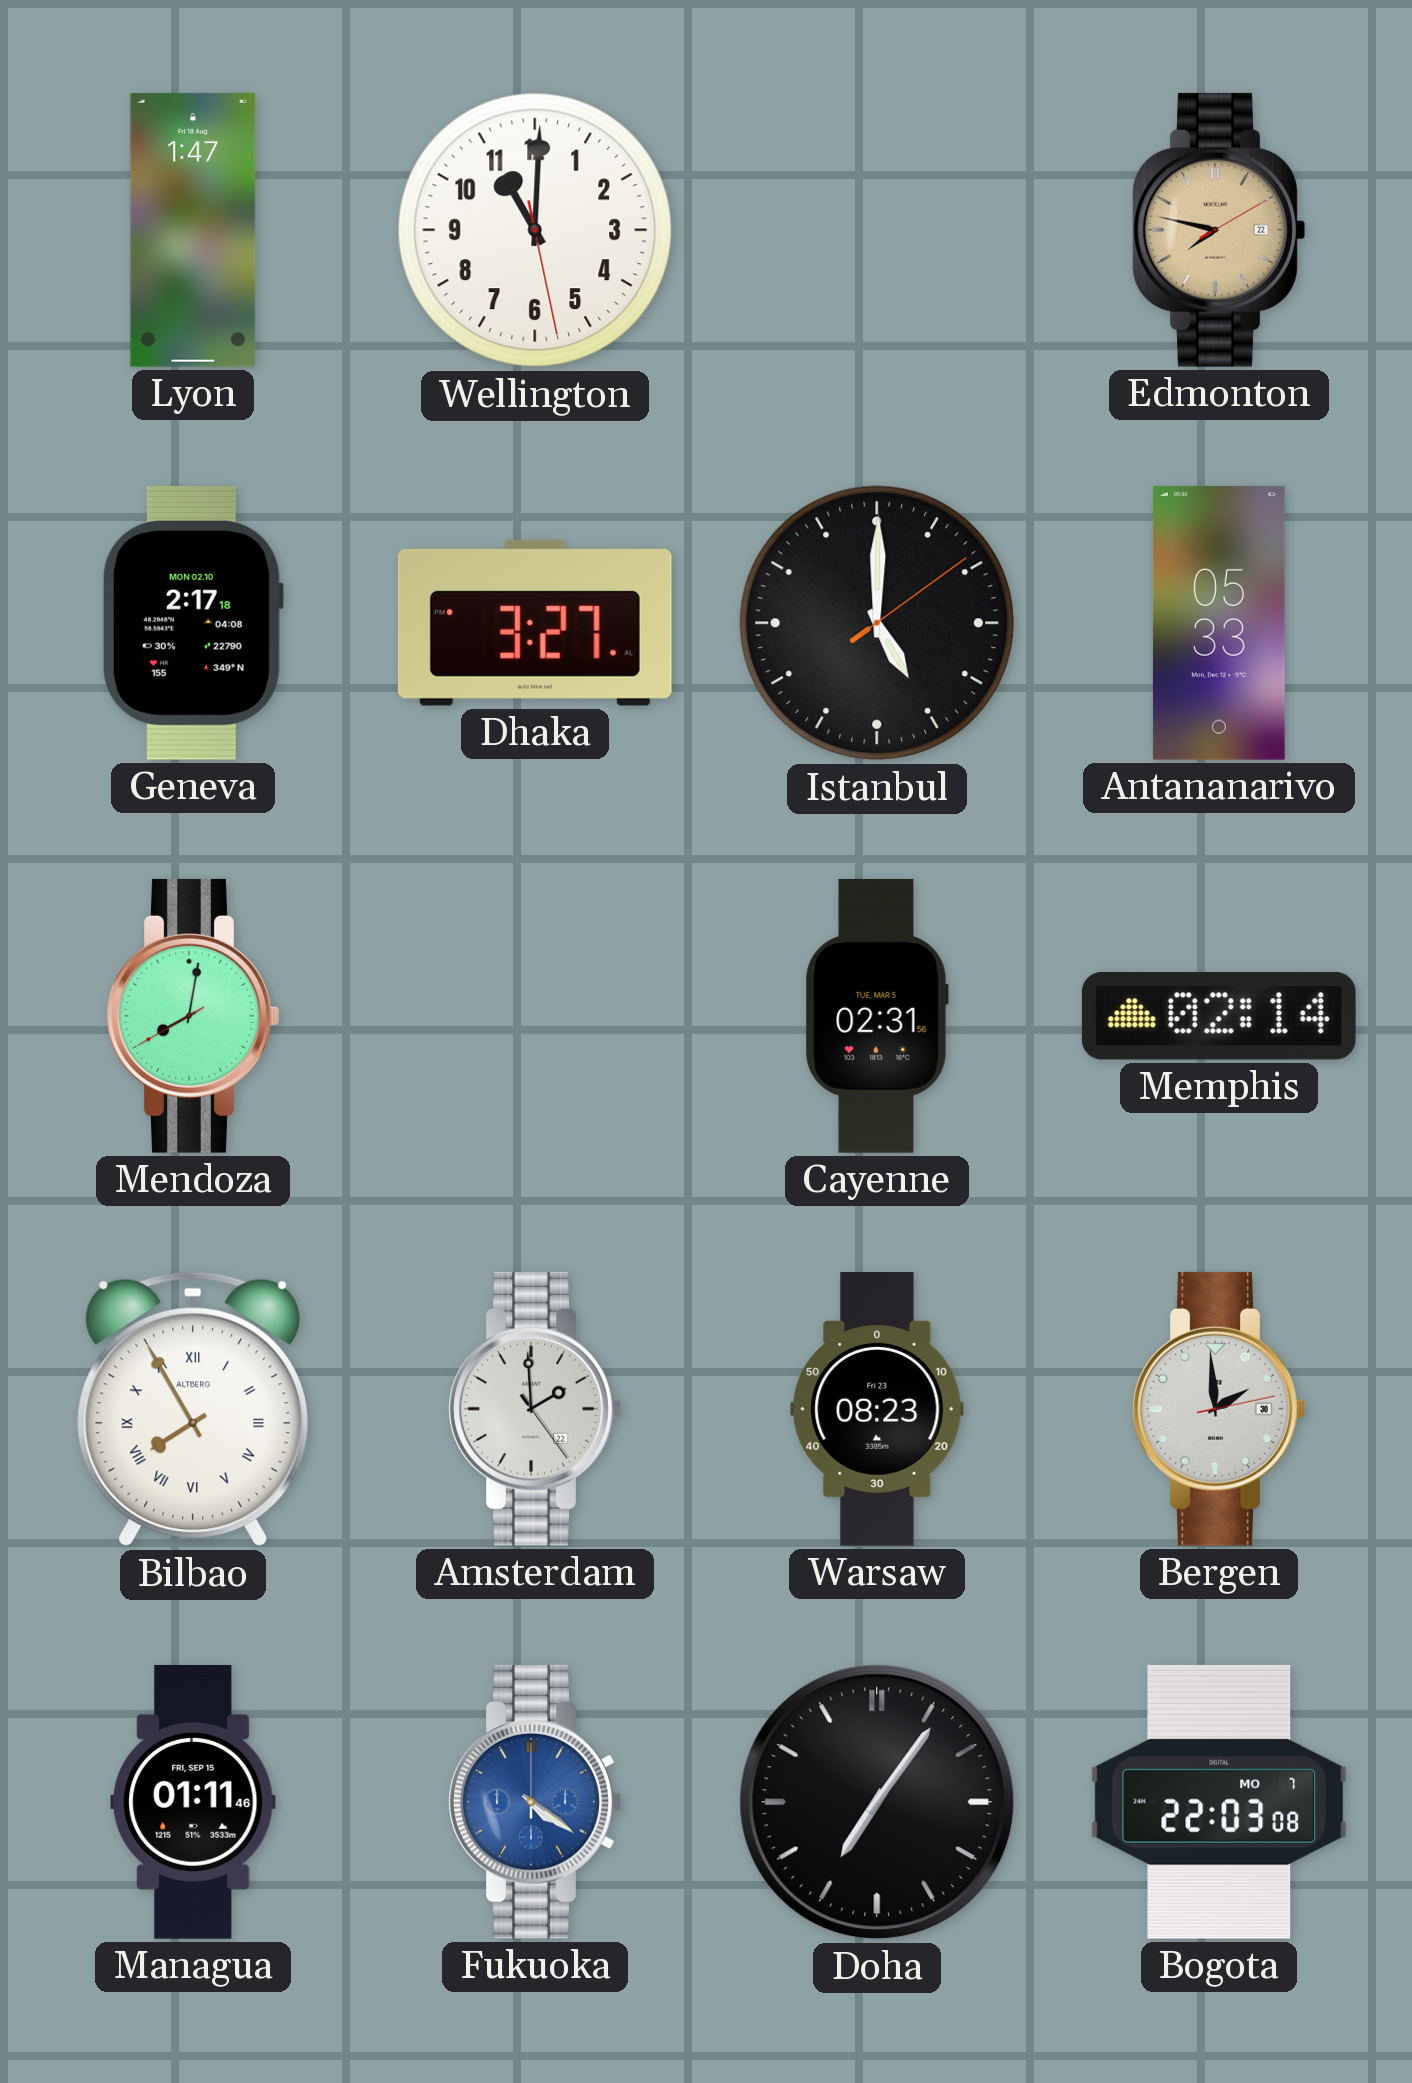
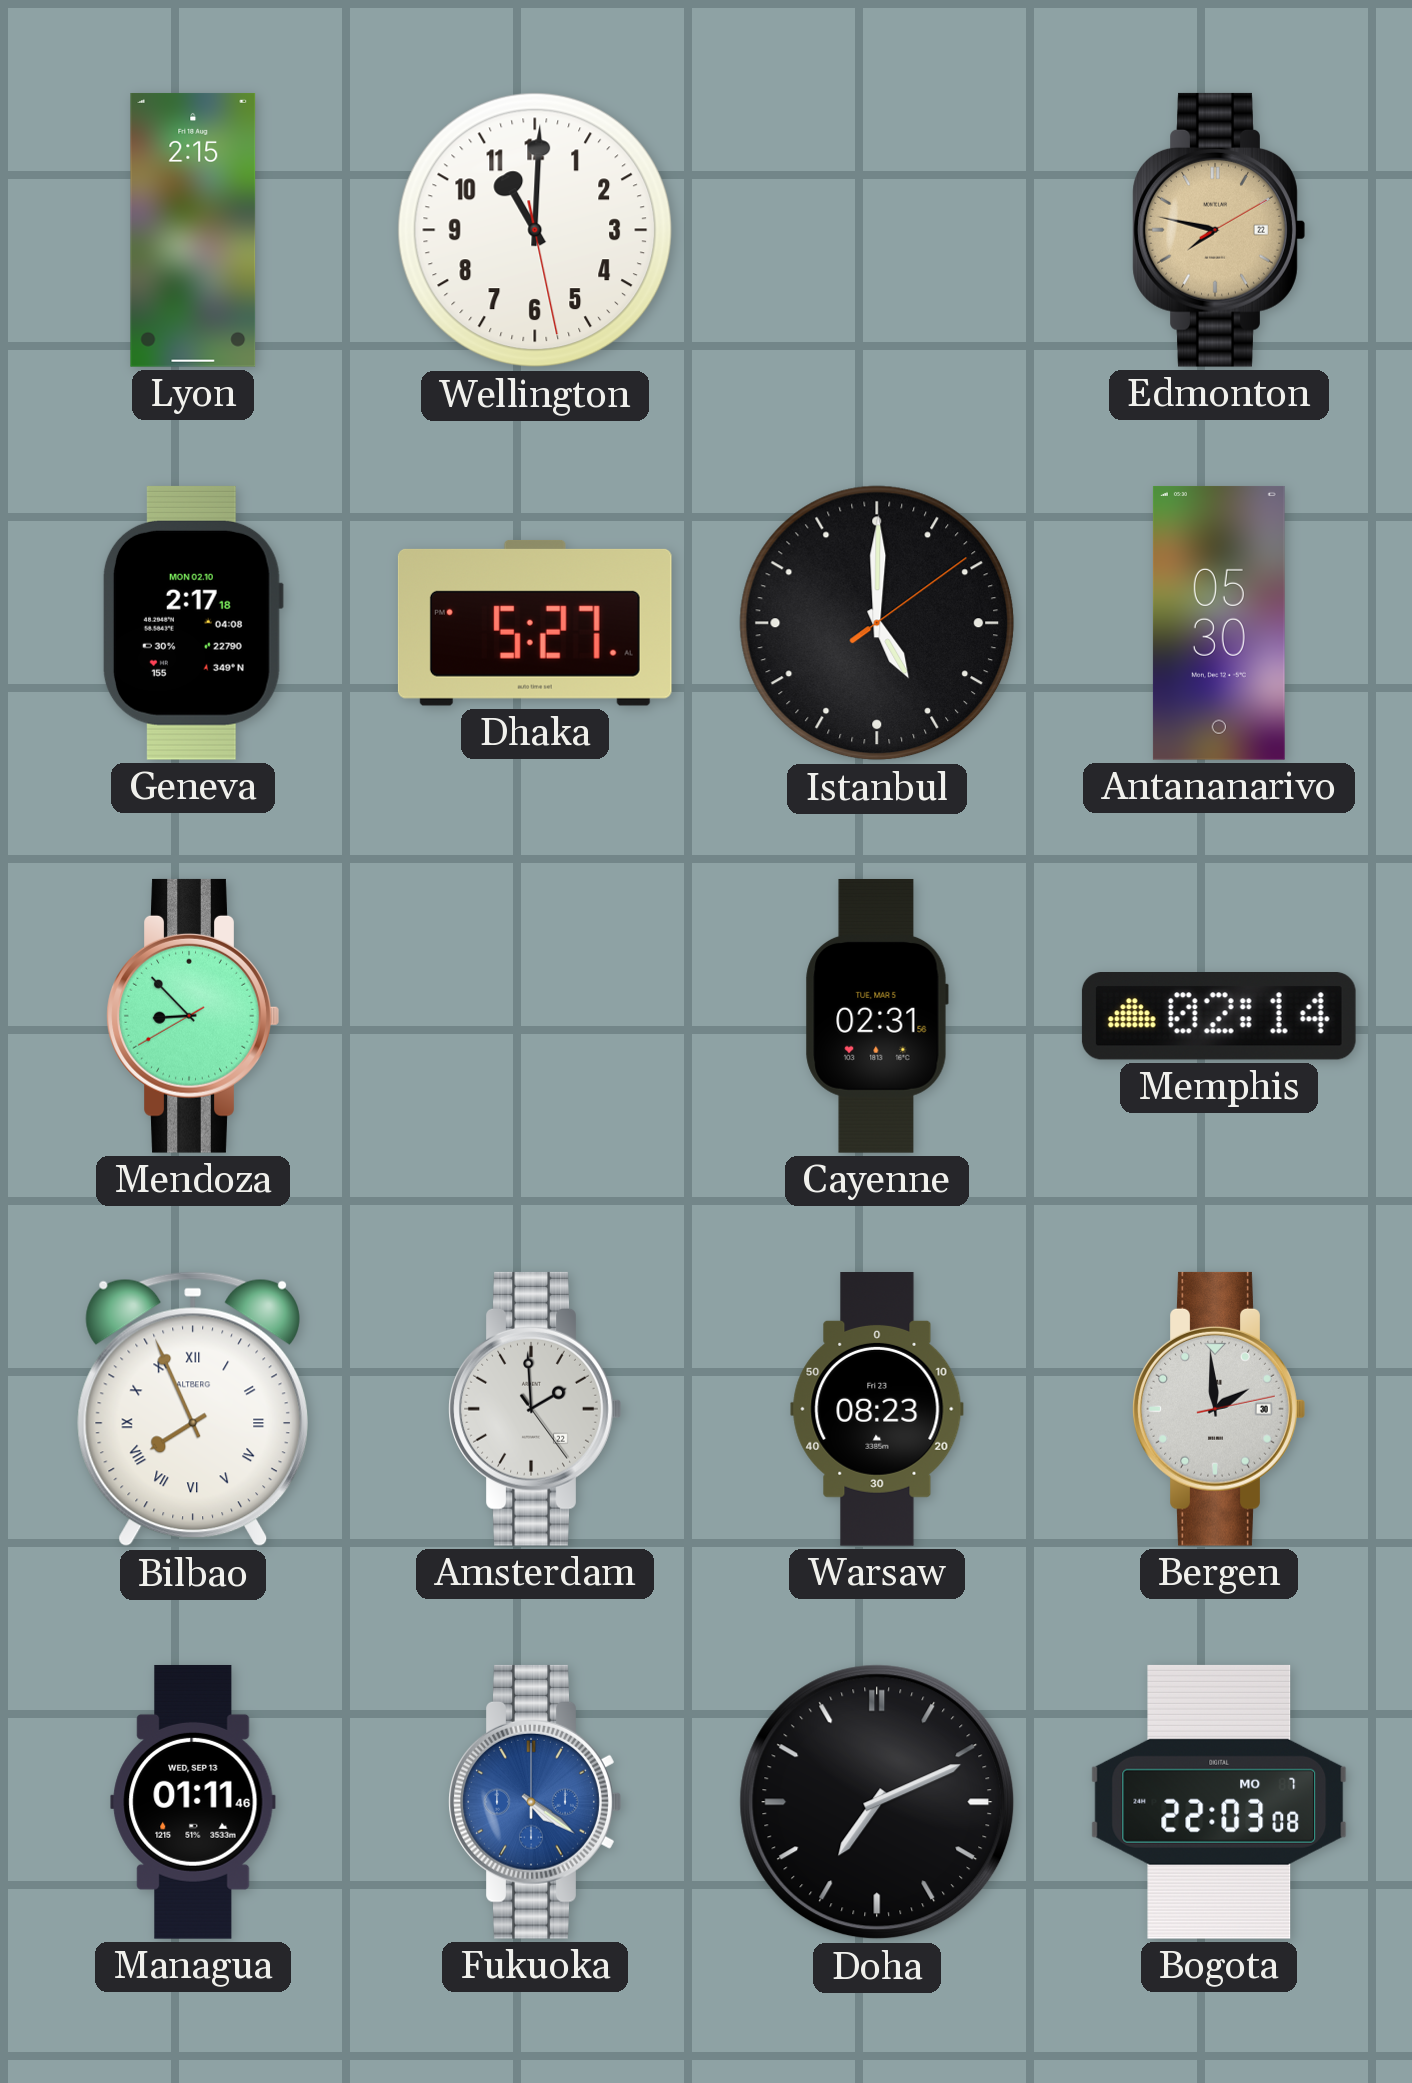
Lyon: 1:47 -> 2:15
Dhaka: 3:27 -> 5:27
Antananarivo: 05:33 -> 05:30
Mendoza: 8:01 -> 8:52
Bilbao: 7:55 -> 7:56
Managua date: FRI, SEP 15 -> WED, SEP 13
Doha: 7:06 -> 7:11
